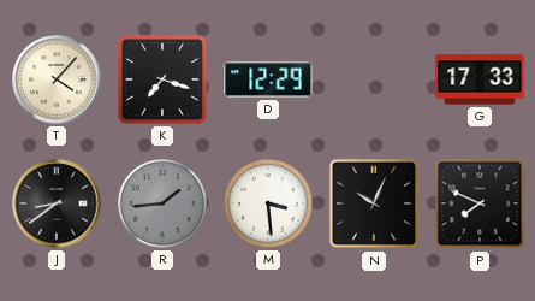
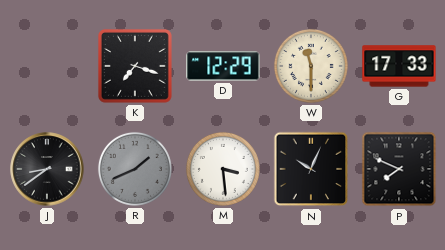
T: 4:07 -> none
W: none -> 11:30
R: 1:44 -> 1:41
